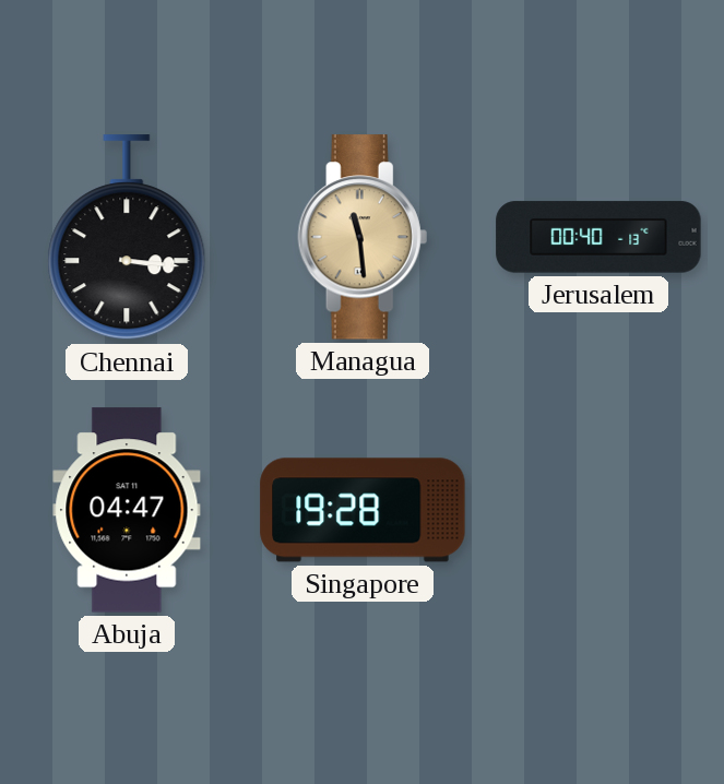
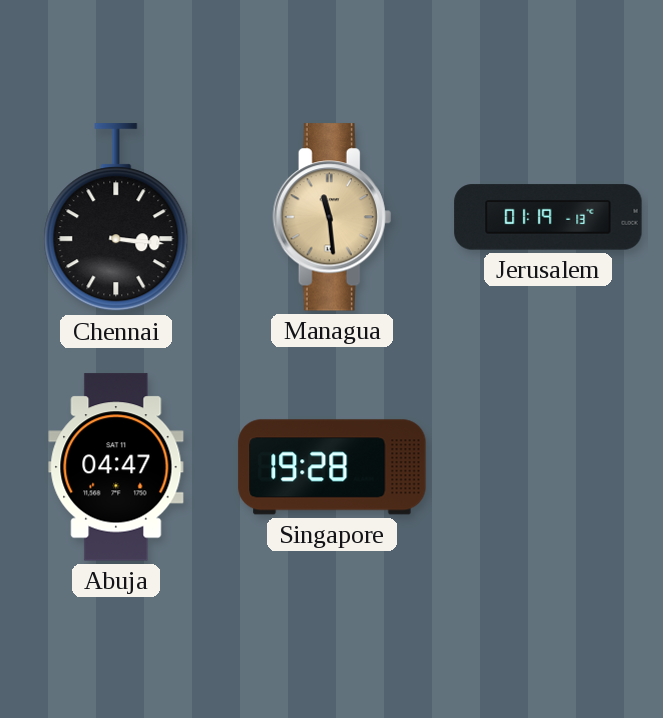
Jerusalem: 00:40 -> 01:19
